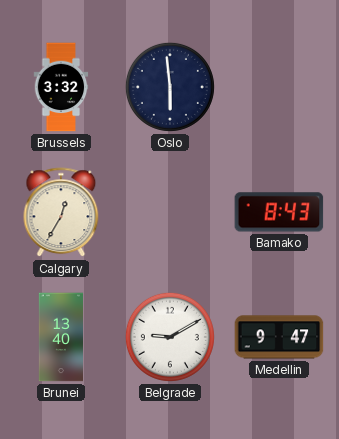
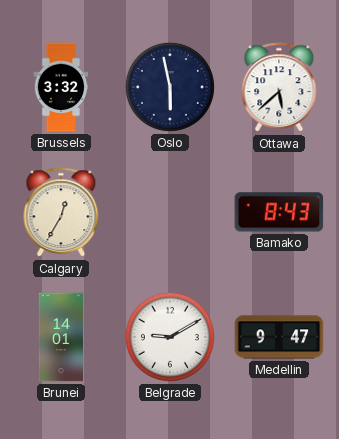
Oslo: 5:59 -> 5:58
Ottawa: none -> 5:38
Brunei: 13:40 -> 14:01
